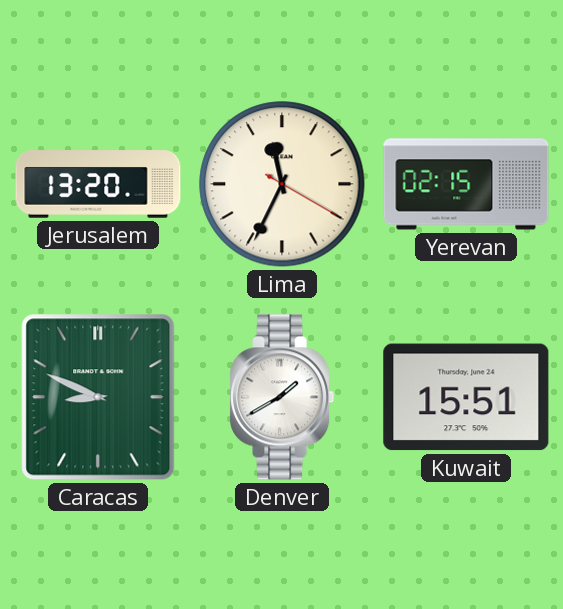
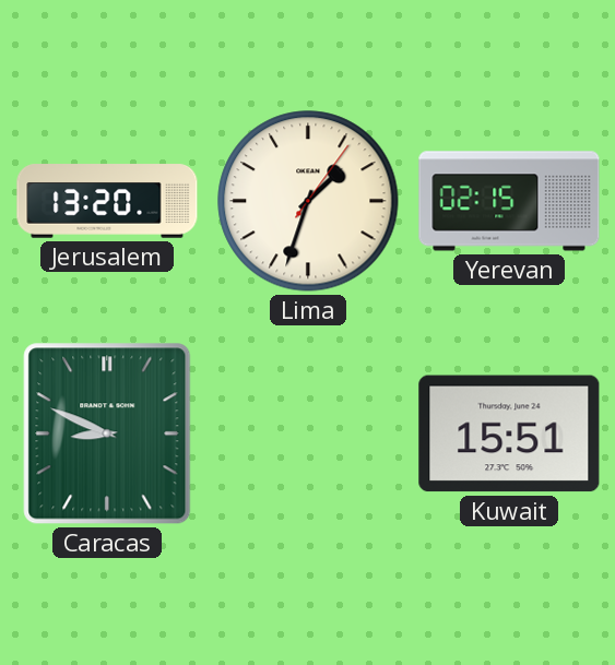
Lima: 11:34 -> 1:33
Denver: 1:40 -> none
